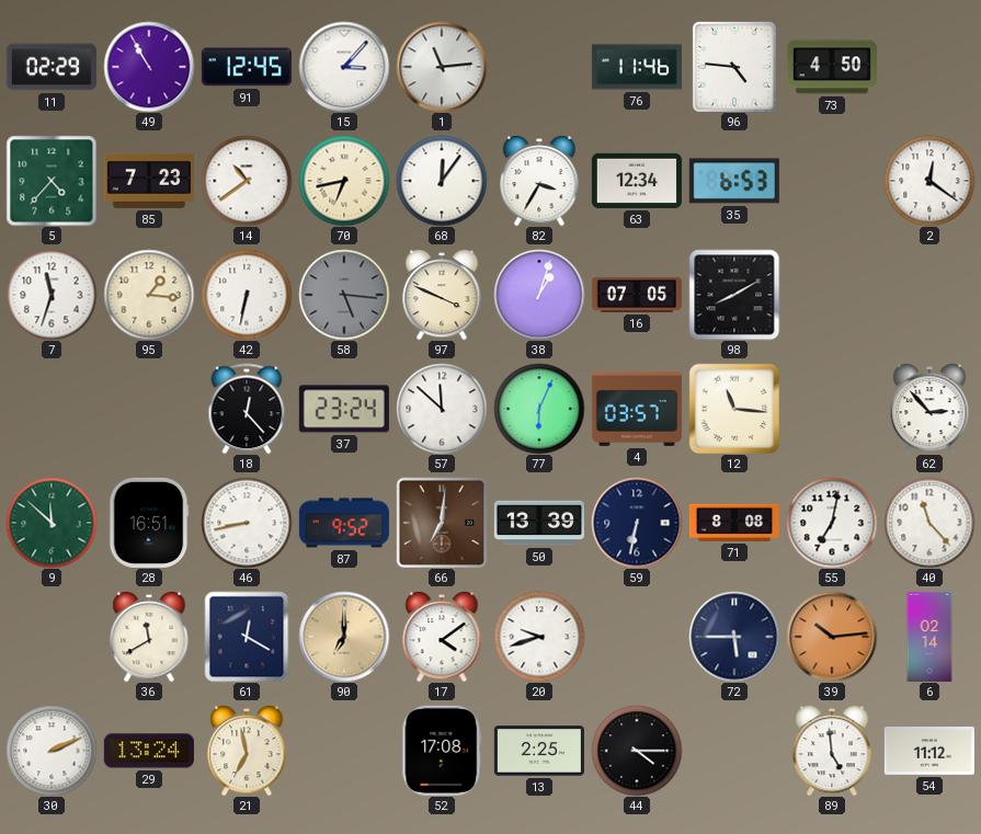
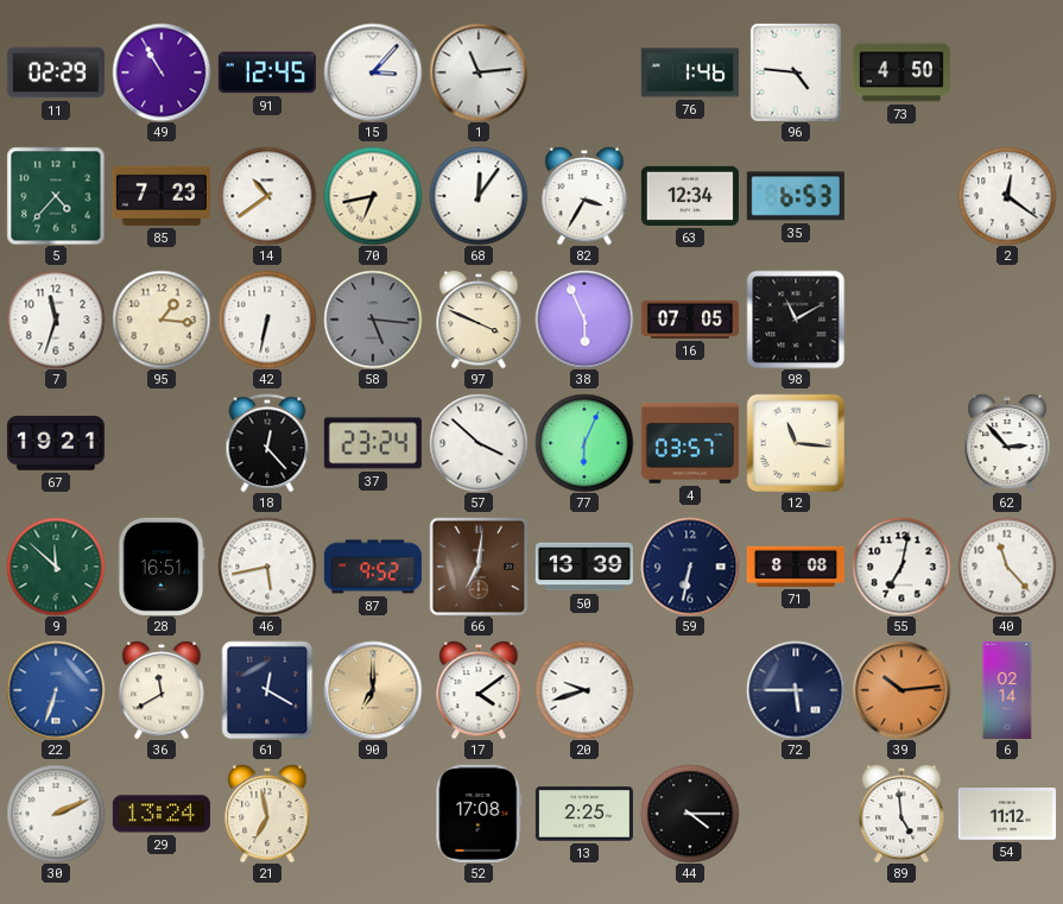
76: 11:46 -> 1:46
38: 1:03 -> 5:56
98: 8:10 -> 11:10
67: none -> 19:21
57: 11:52 -> 3:52
46: 8:43 -> 5:43
22: none -> 6:33
